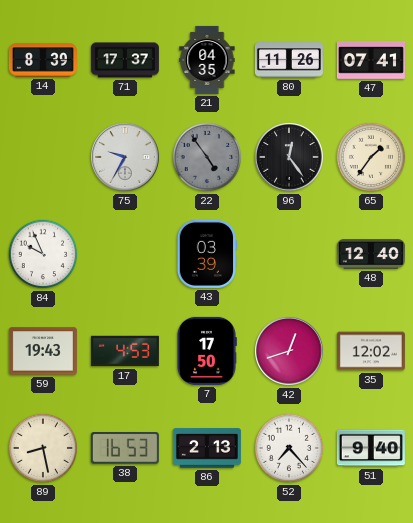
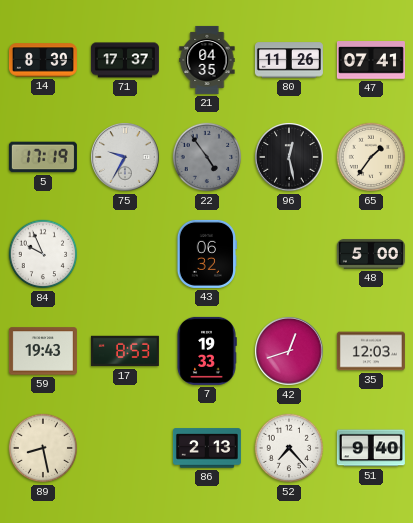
5: none -> 17:19
96: 12:24 -> 12:28
43: 03:39 -> 06:32
48: 12:40 -> 5:00
17: 4:53 -> 8:53
7: 17:50 -> 19:33
35: 12:02 -> 12:03
38: 16:53 -> none
